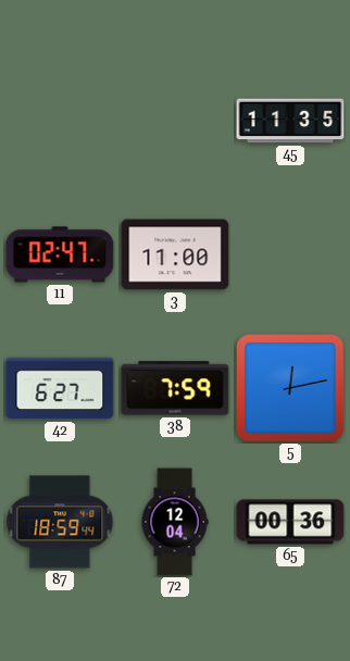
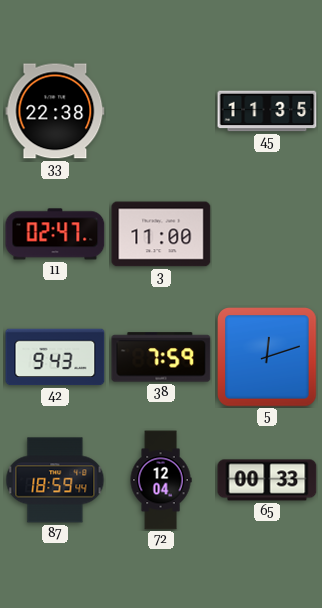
33: none -> 22:38
42: 6:27 -> 9:43
5: 12:13 -> 12:12
65: 00:36 -> 00:33
